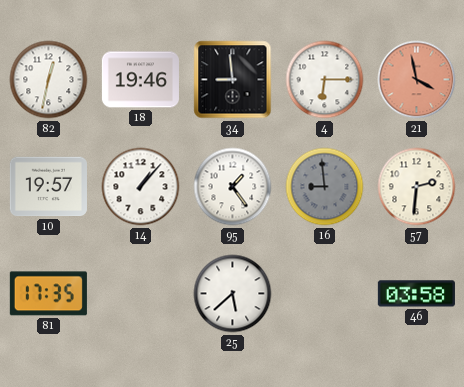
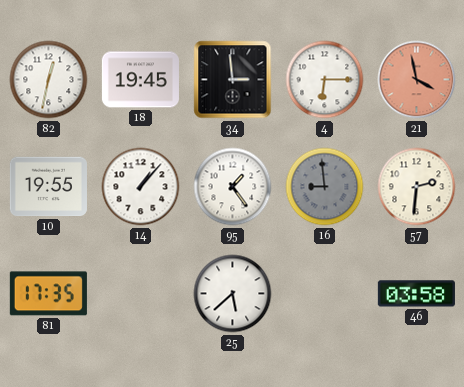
18: 19:46 -> 19:45
34: 8:59 -> 2:59
10: 19:57 -> 19:55
